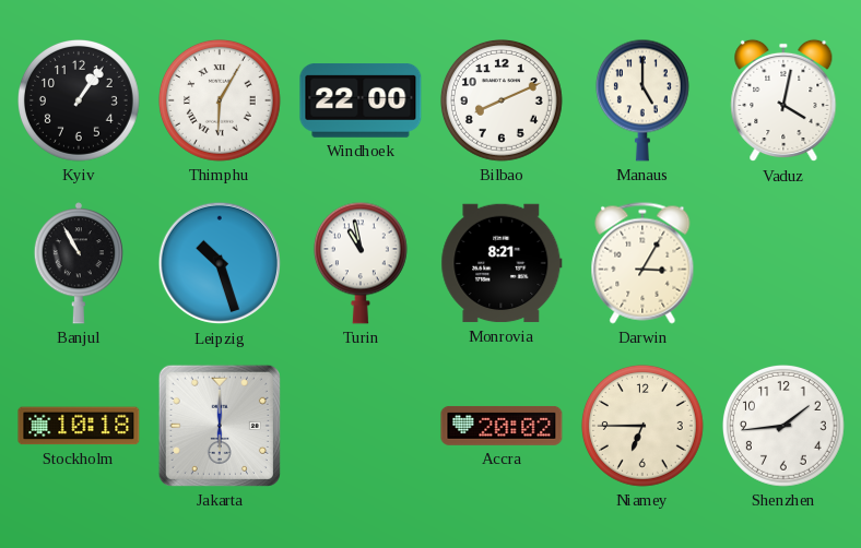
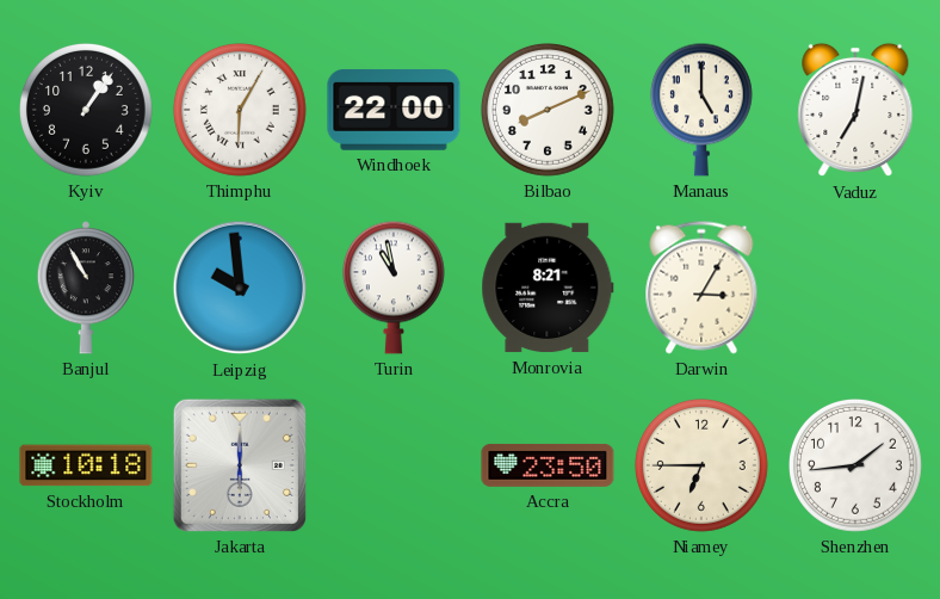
Vaduz: 4:02 -> 7:02
Leipzig: 10:27 -> 9:59
Accra: 20:02 -> 23:50
